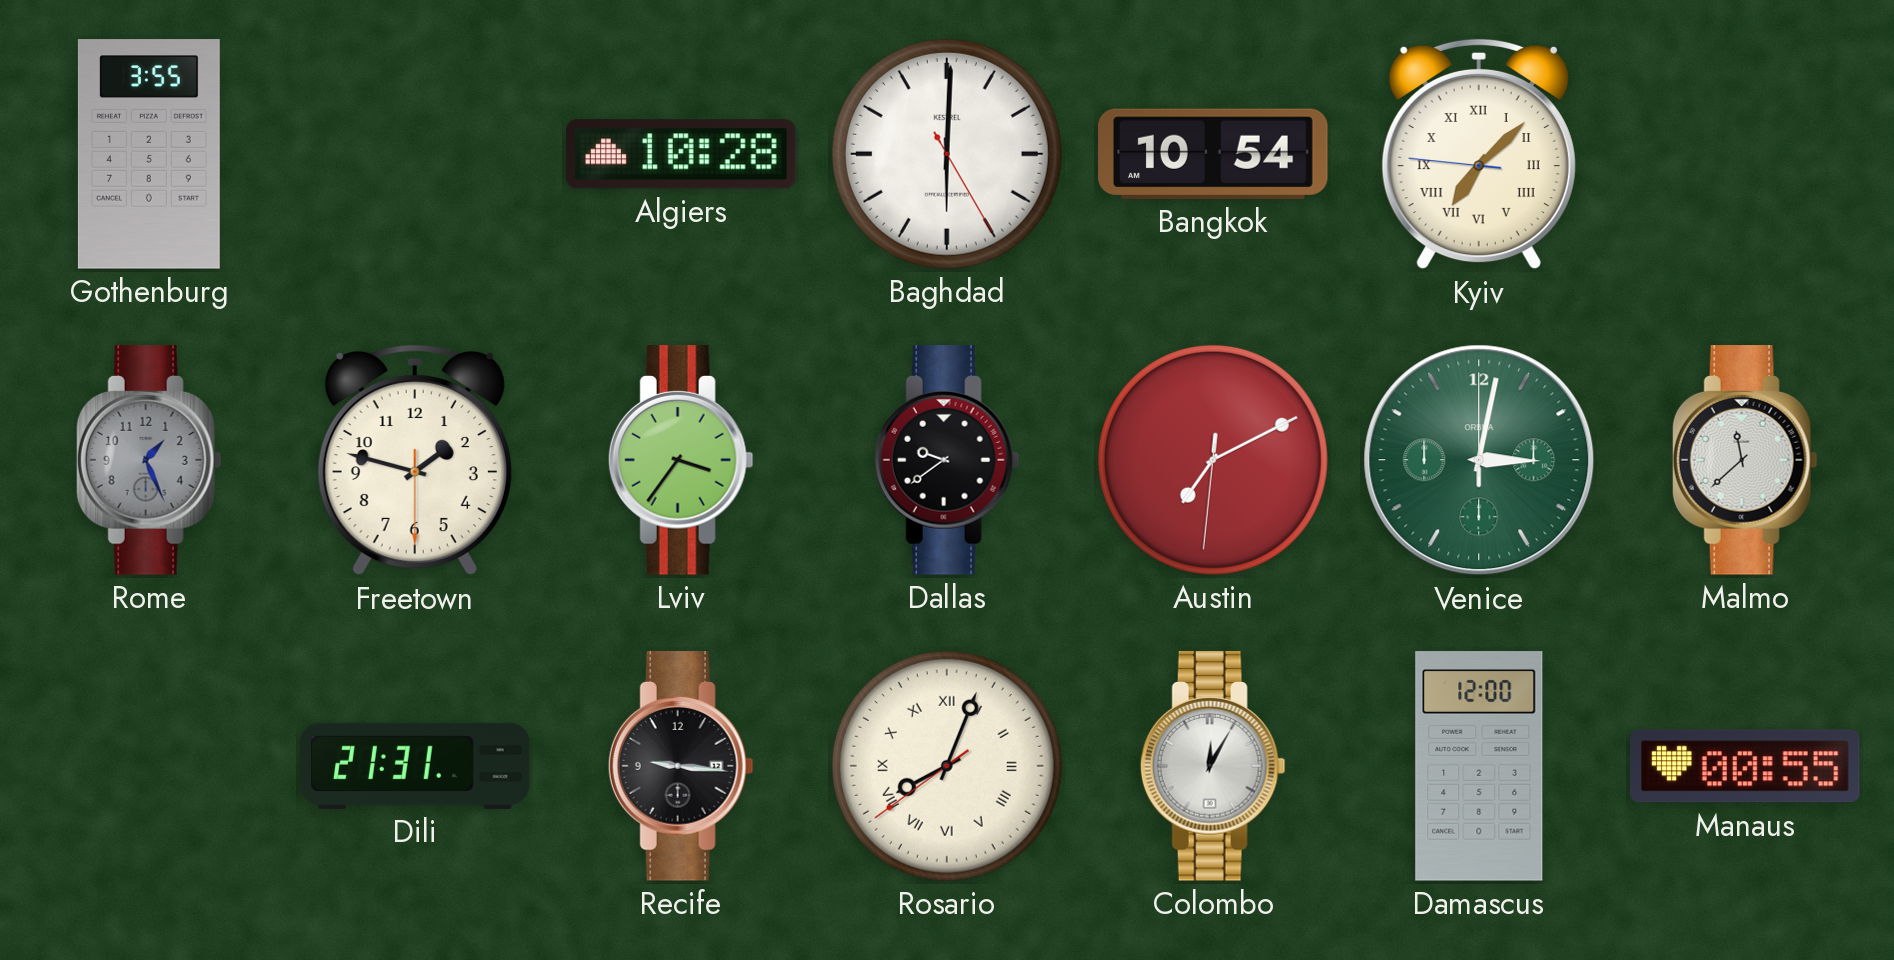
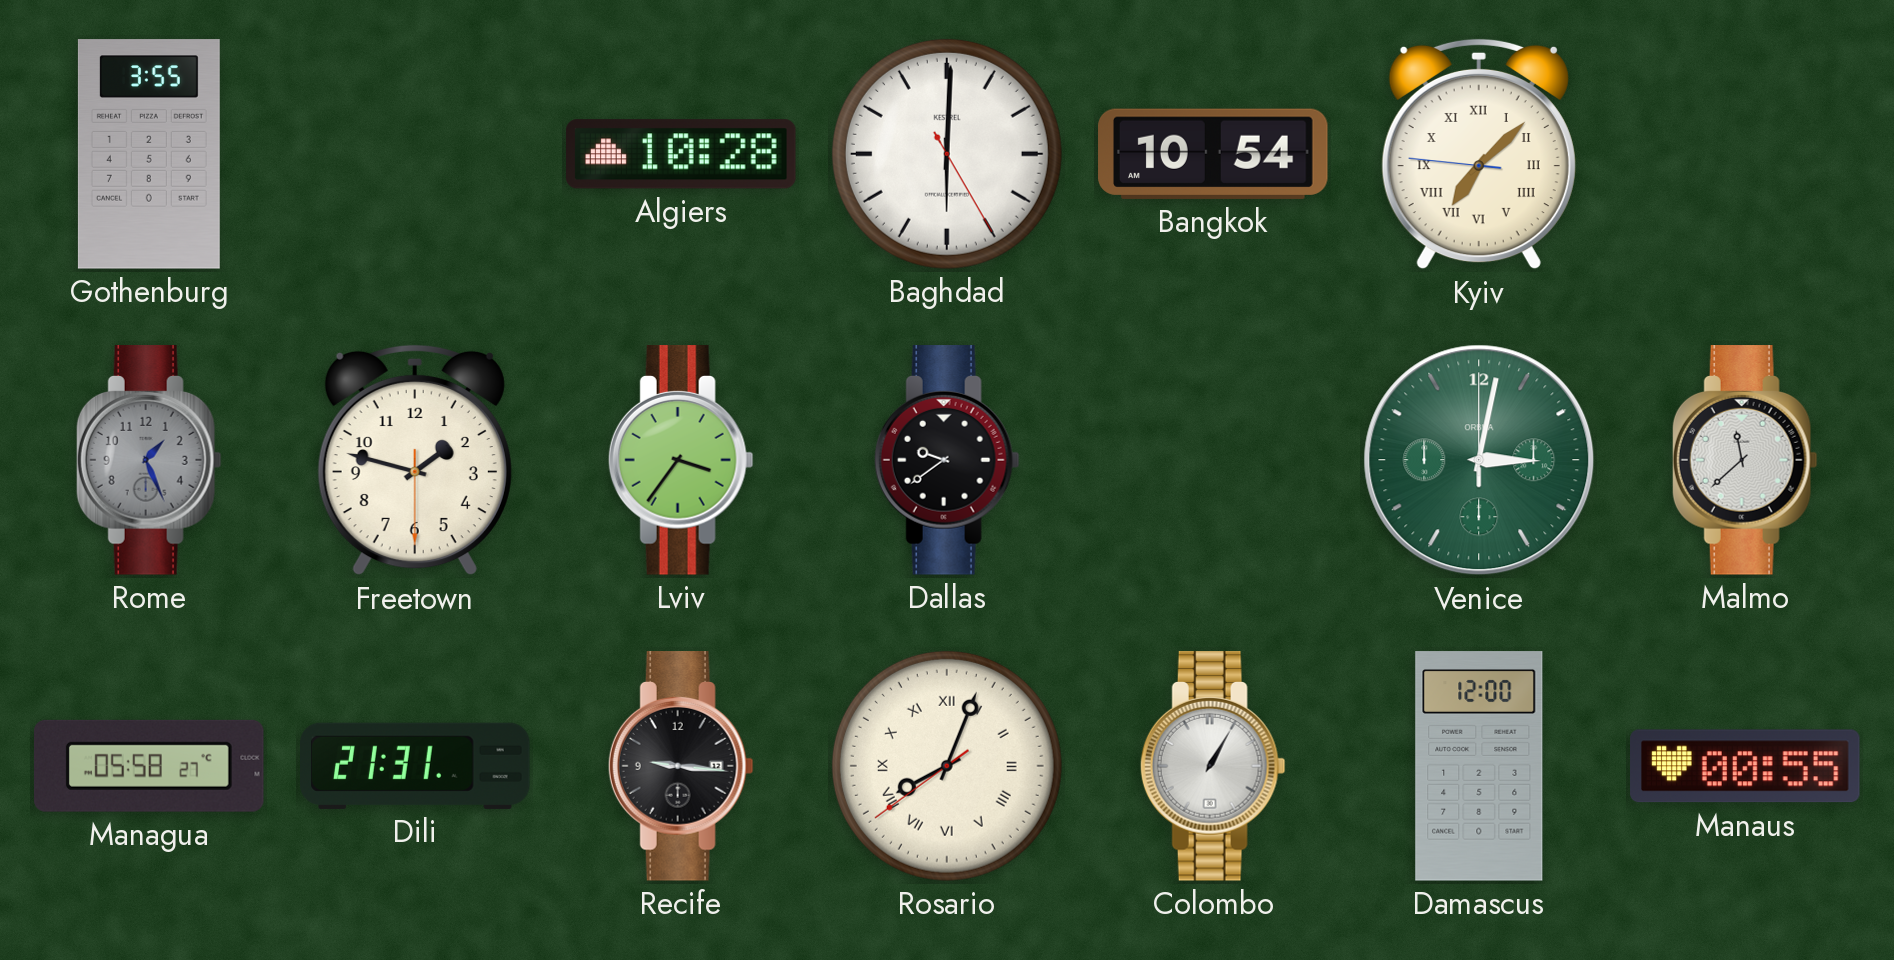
Austin: 7:10 -> none
Managua: none -> 05:58
Colombo: 12:05 -> 1:05
